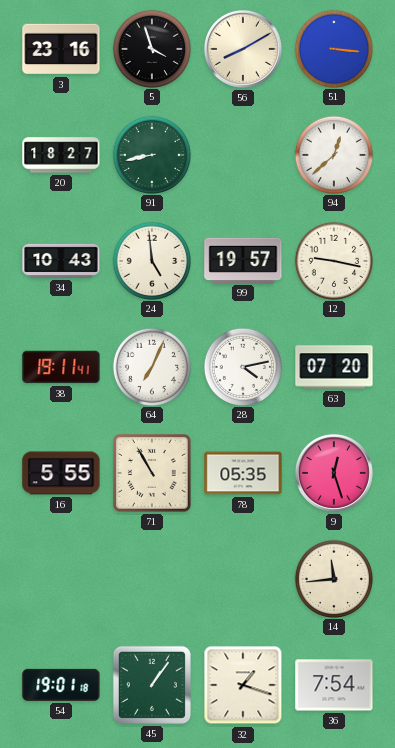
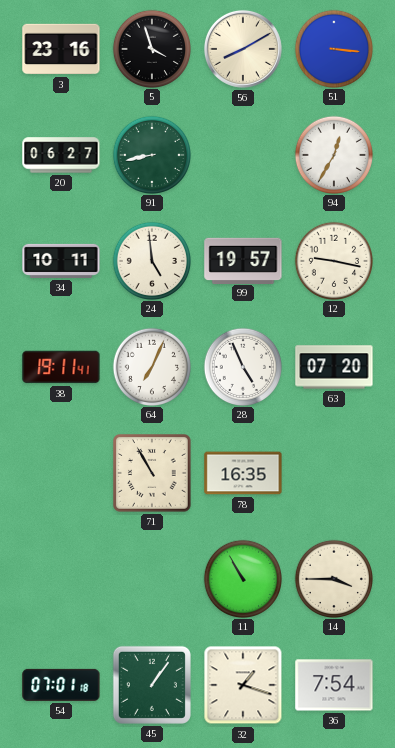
20: 18:27 -> 06:27
94: 12:38 -> 12:35
34: 10:43 -> 10:11
28: 4:13 -> 4:56
16: 5:55 -> none
78: 05:35 -> 16:35
9: 12:27 -> none
11: none -> 10:55
14: 11:44 -> 3:45
54: 19:01 -> 07:01
